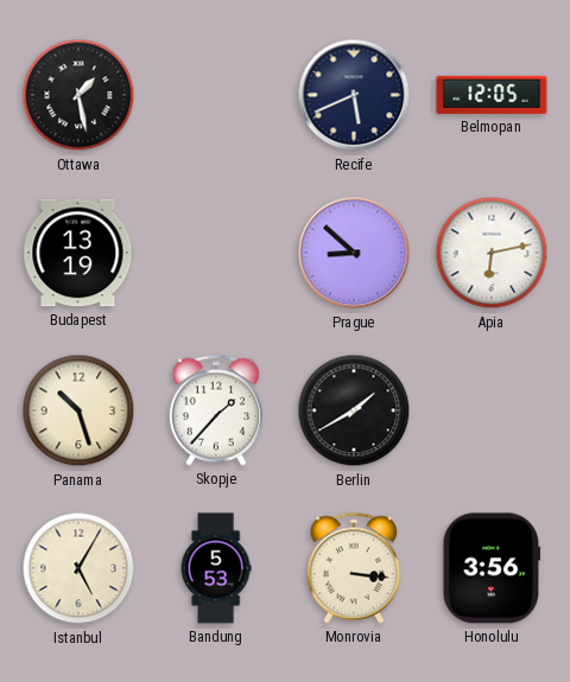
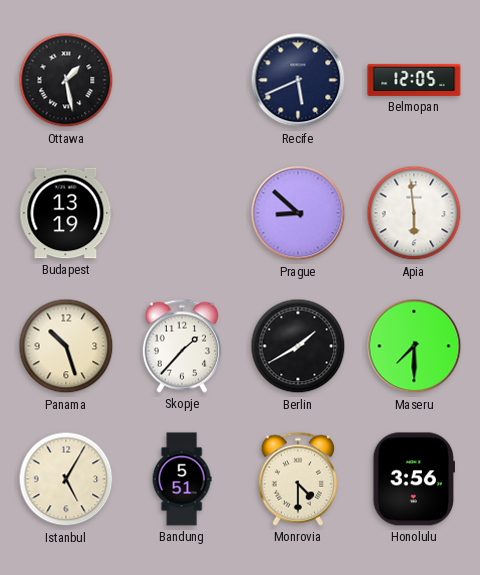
Apia: 6:13 -> 5:59
Maseru: none -> 7:30
Bandung: 5:53 -> 5:51
Monrovia: 3:16 -> 4:30
